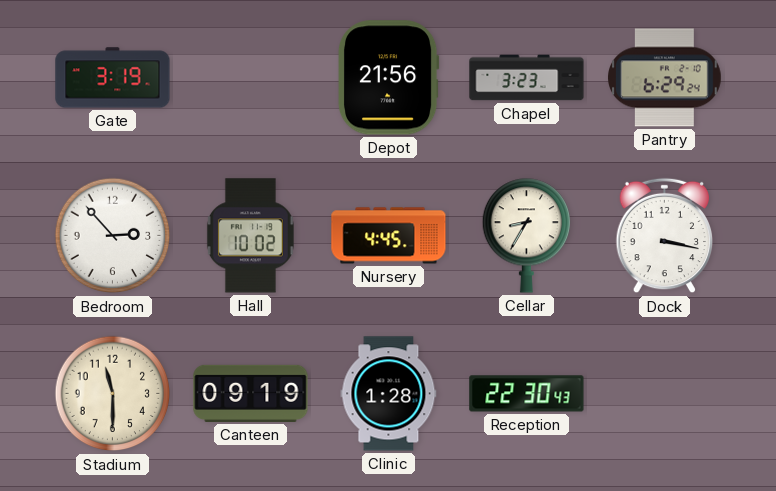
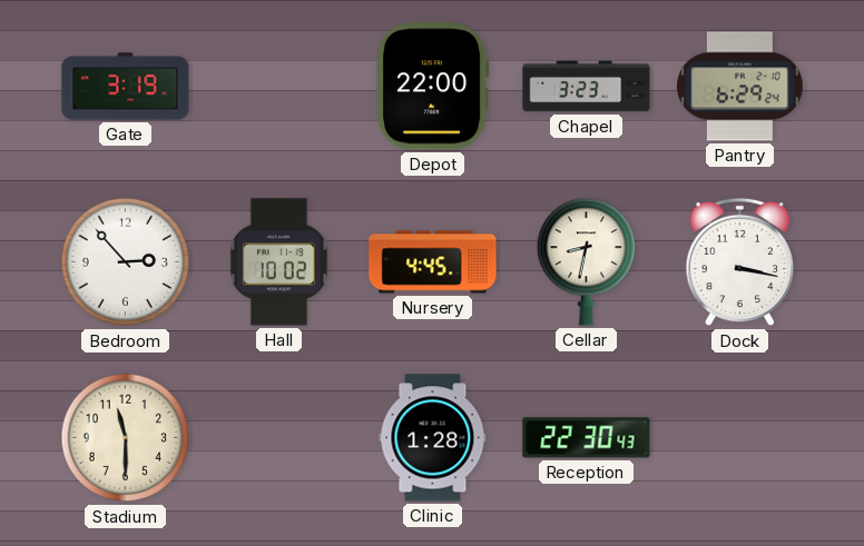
Depot: 21:56 -> 22:00
Cellar: 8:35 -> 8:32
Canteen: 09:19 -> none
